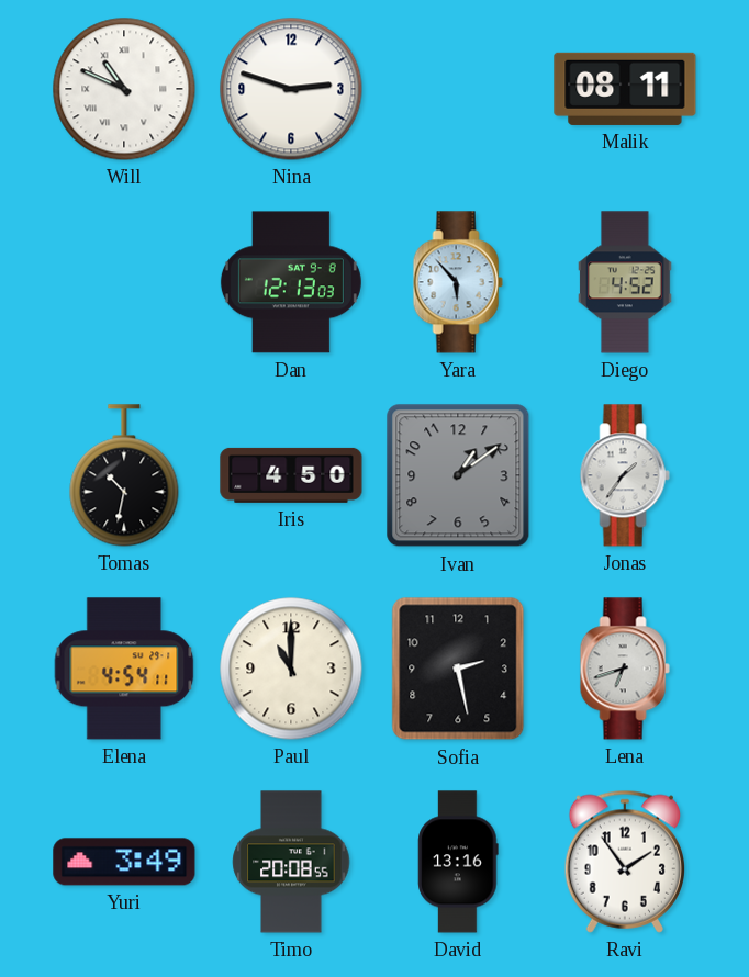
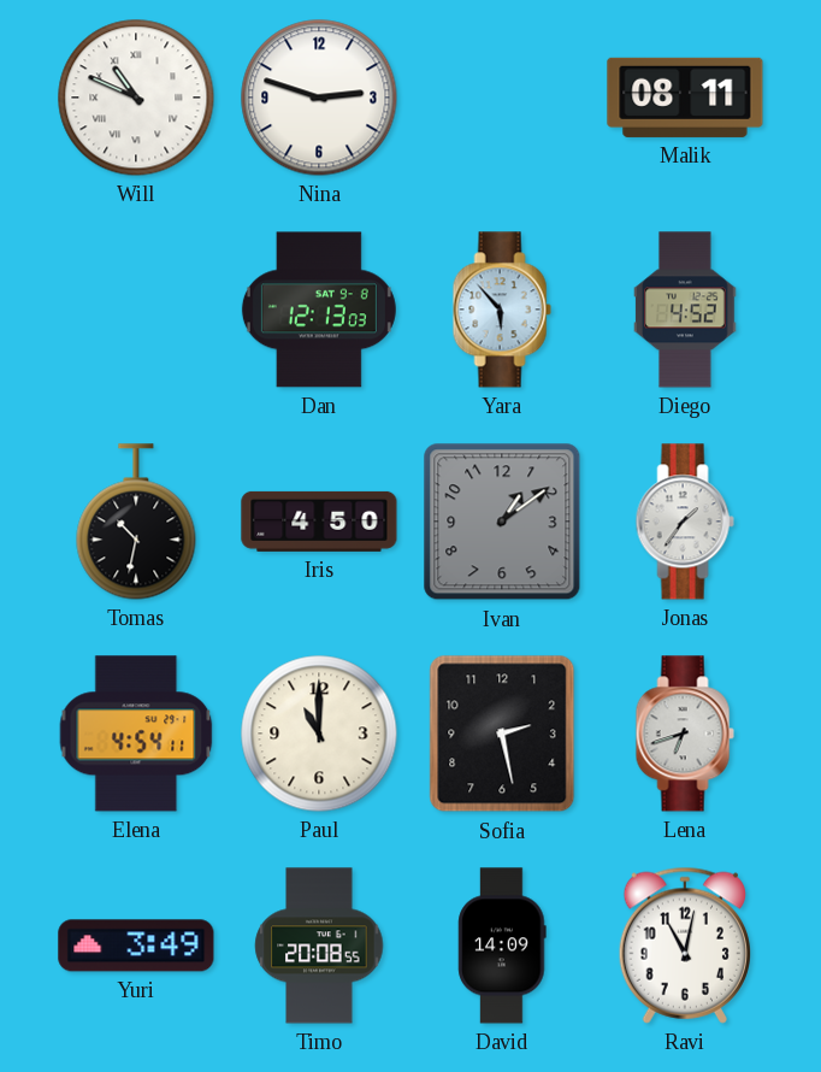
David: 13:16 -> 14:09
Ravi: 1:54 -> 11:02
